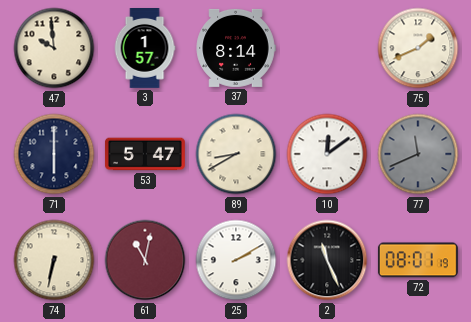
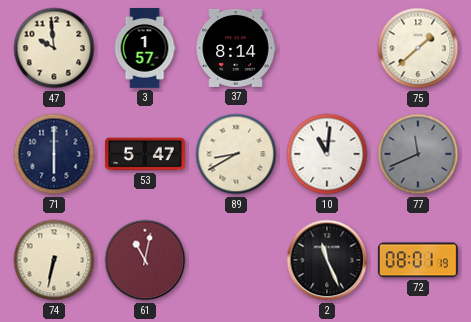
75: 1:41 -> 1:38
10: 12:09 -> 11:01
25: 2:10 -> none
